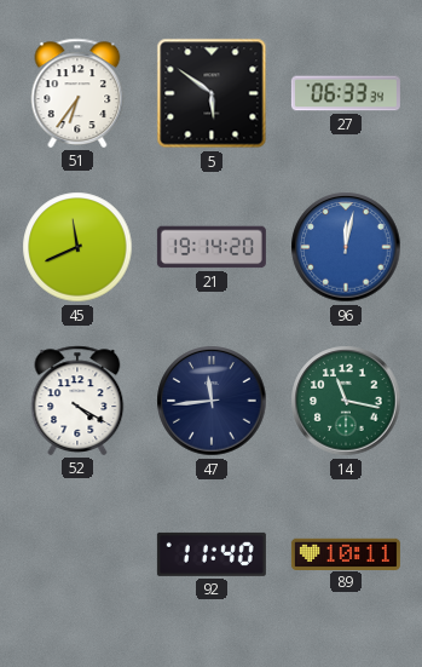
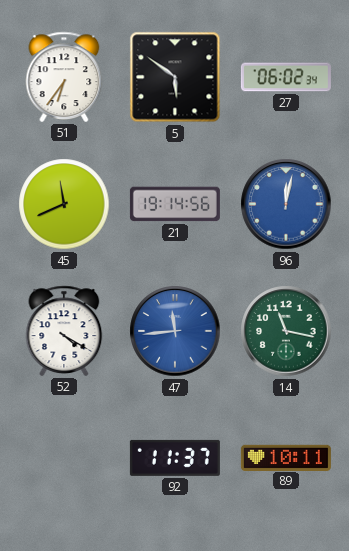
27: 06:33 -> 06:02
21: 19:14:20 -> 19:14:56
47 dial: navy -> blue
92: 11:40 -> 11:37
